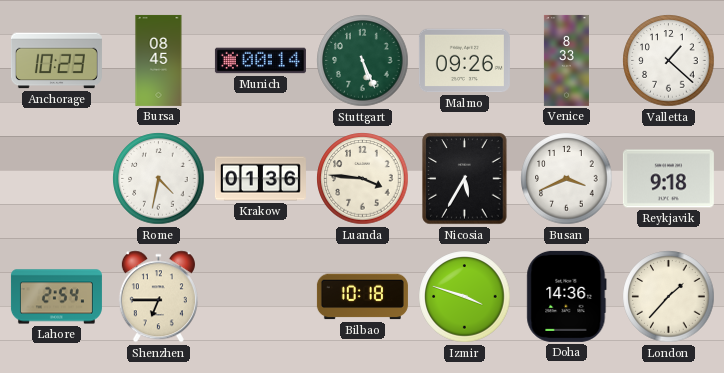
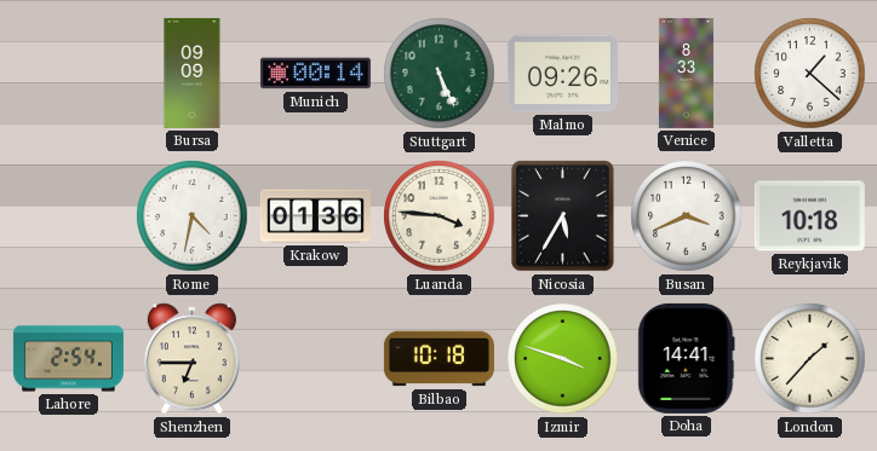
Anchorage: 10:23 -> none
Bursa: 08:45 -> 09:09
Reykjavik: 9:18 -> 10:18
Doha: 14:36 -> 14:41
